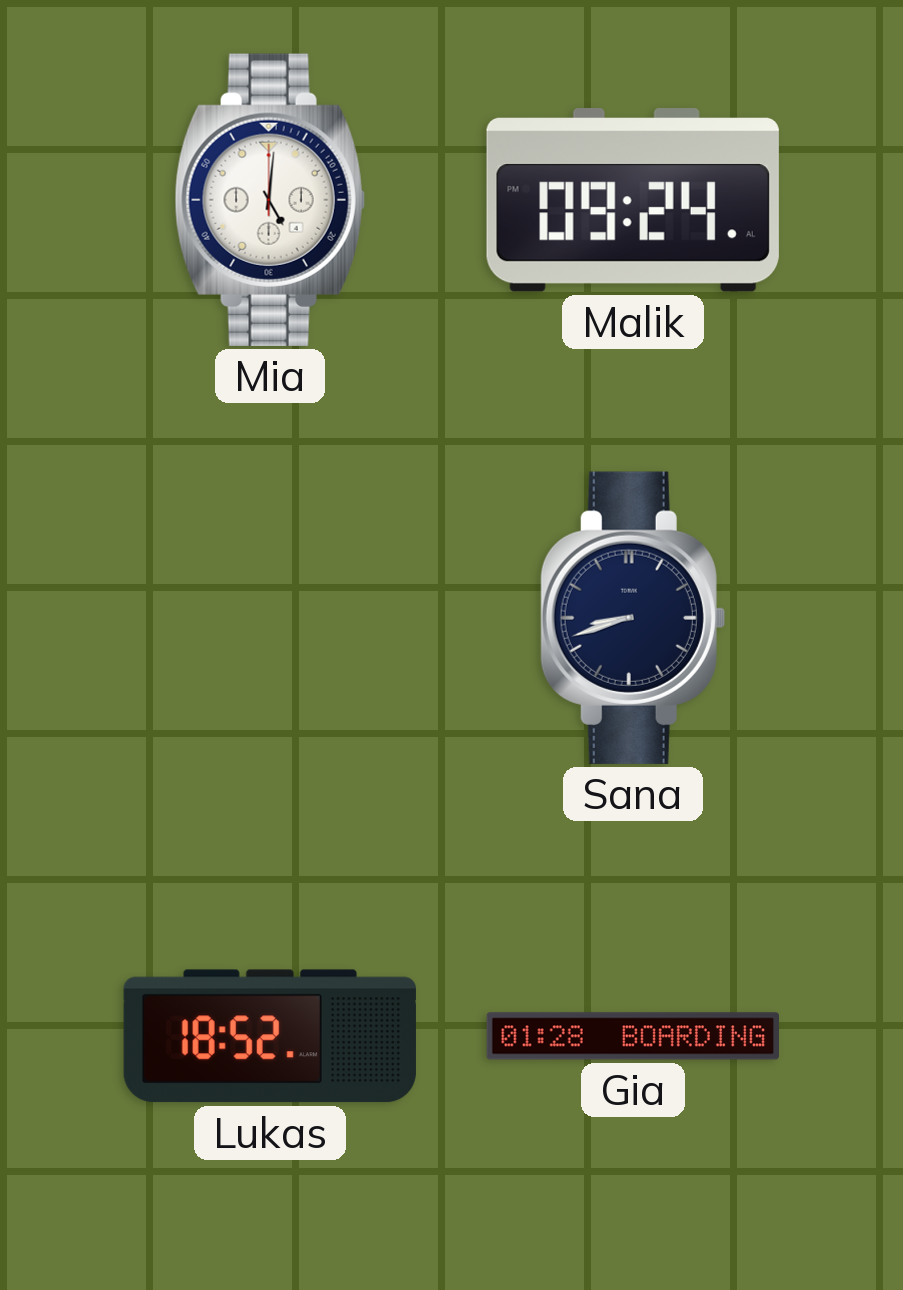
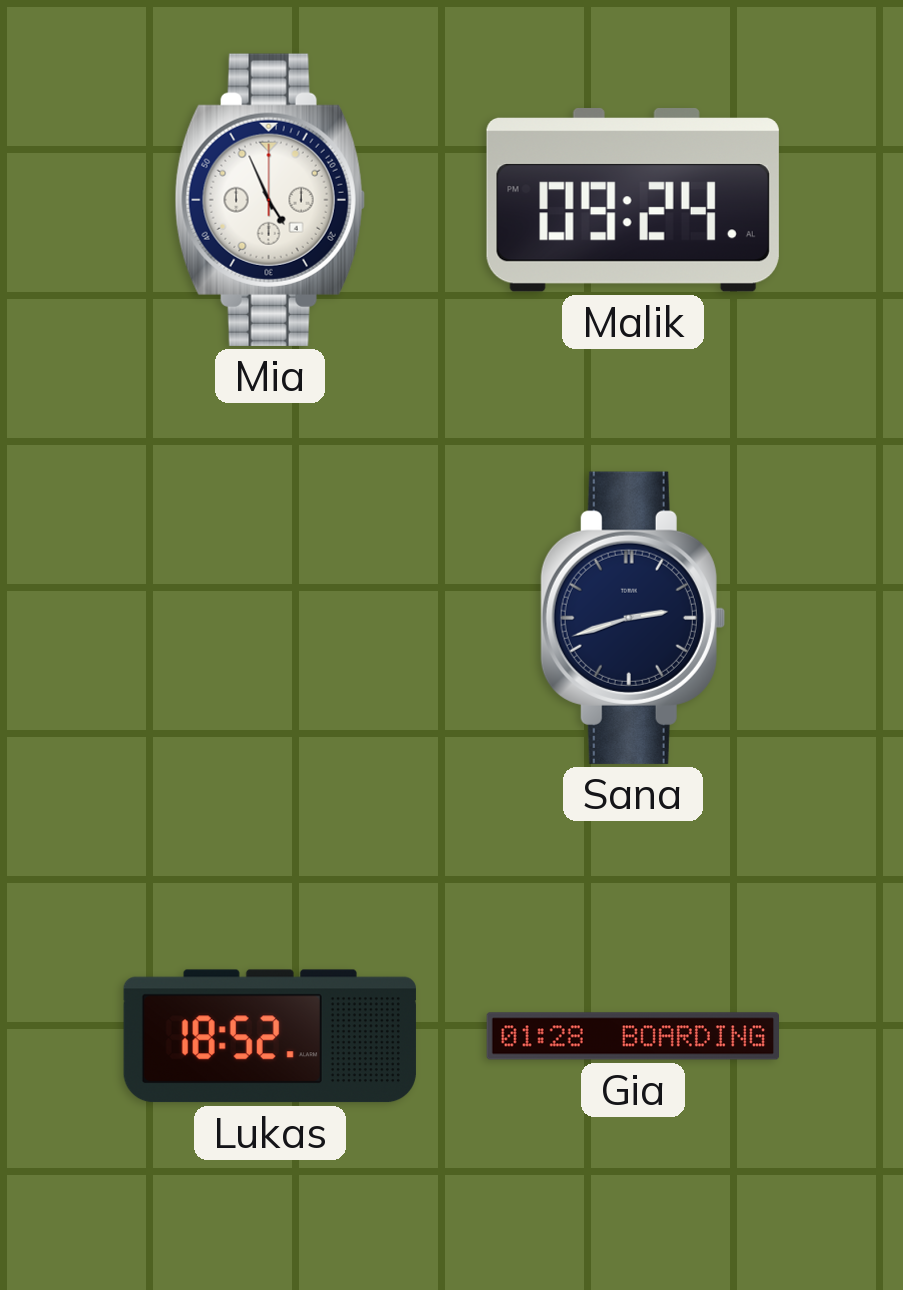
Mia: 5:01 -> 4:56
Sana: 8:42 -> 2:42
